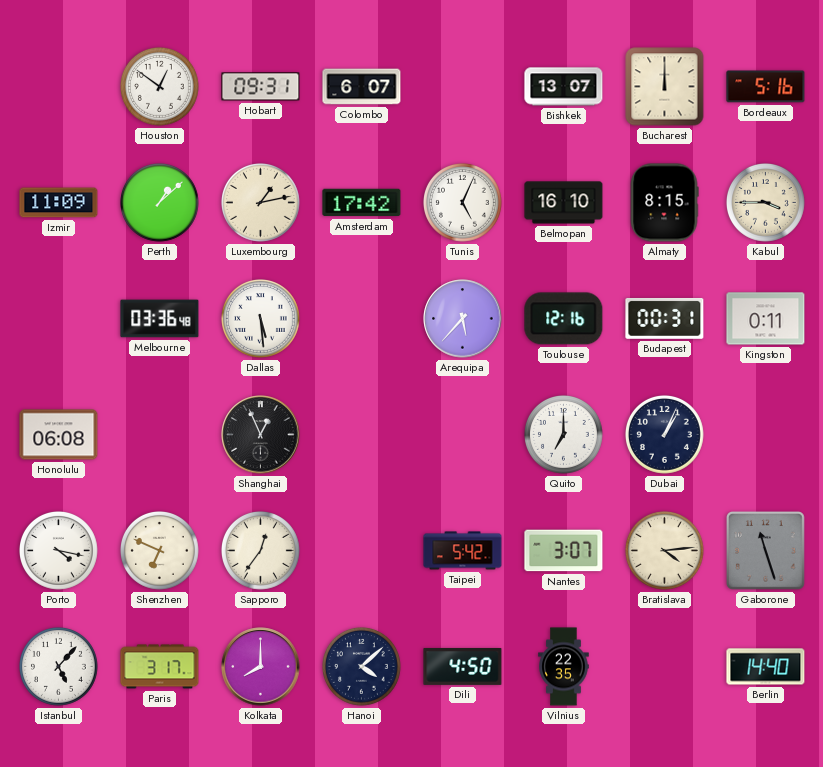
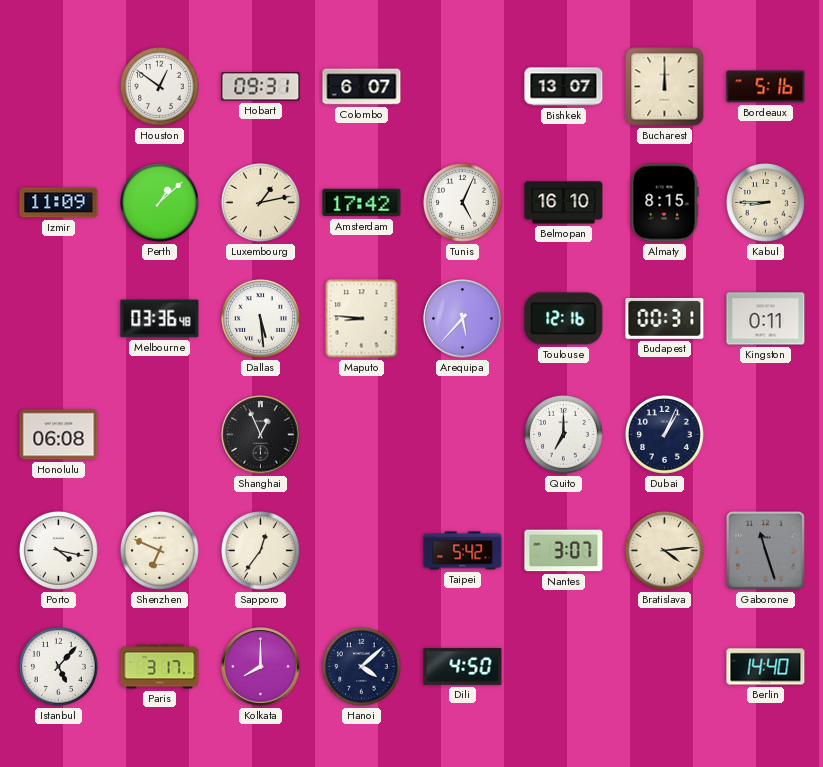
Kabul: 3:45 -> 8:45
Maputo: none -> 8:46
Vilnius: 22:35 -> none
